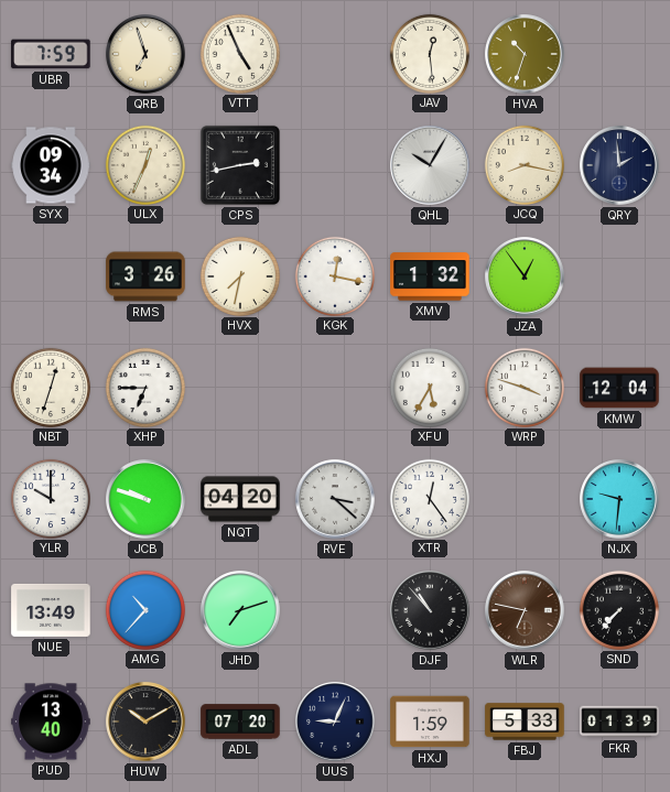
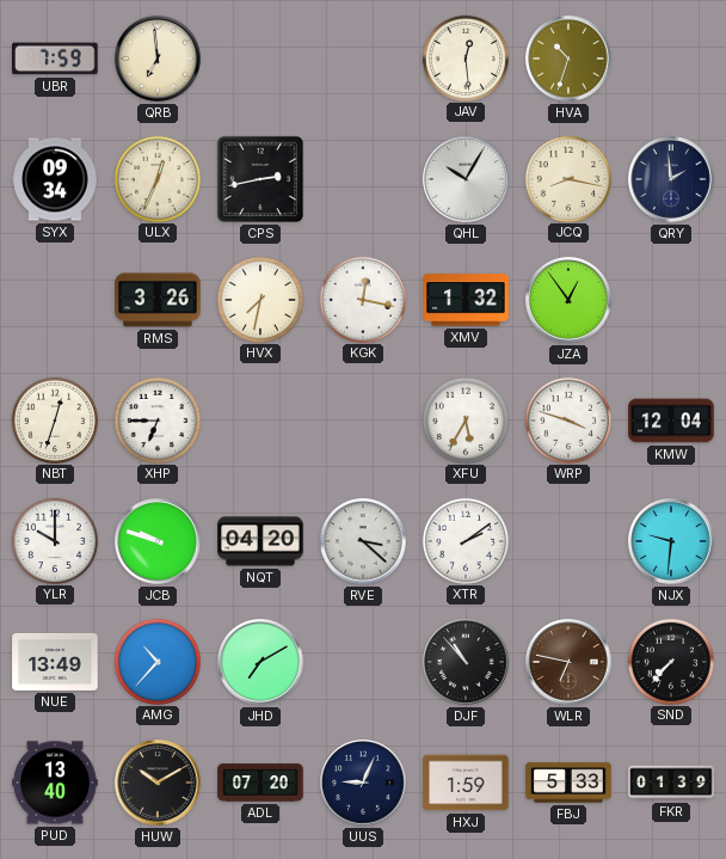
QRB: 6:57 -> 6:59
VTT: 4:56 -> none
XTR: 12:24 -> 2:09
JHD: 7:12 -> 7:10
